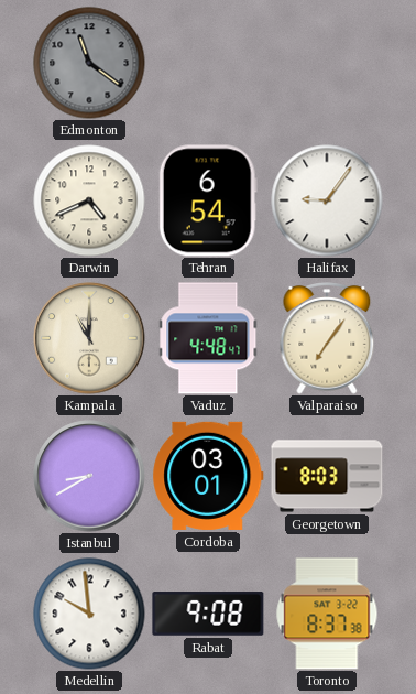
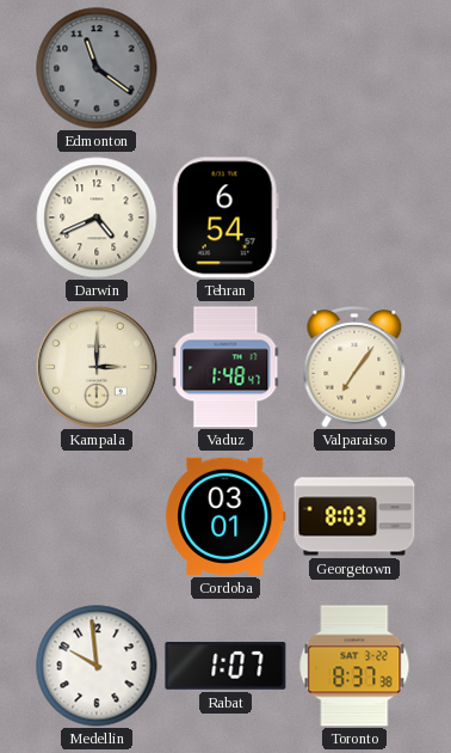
Halifax: 9:06 -> none
Kampala: 11:00 -> 3:00
Vaduz: 4:48 -> 1:48
Istanbul: 8:40 -> none
Rabat: 9:08 -> 1:07
